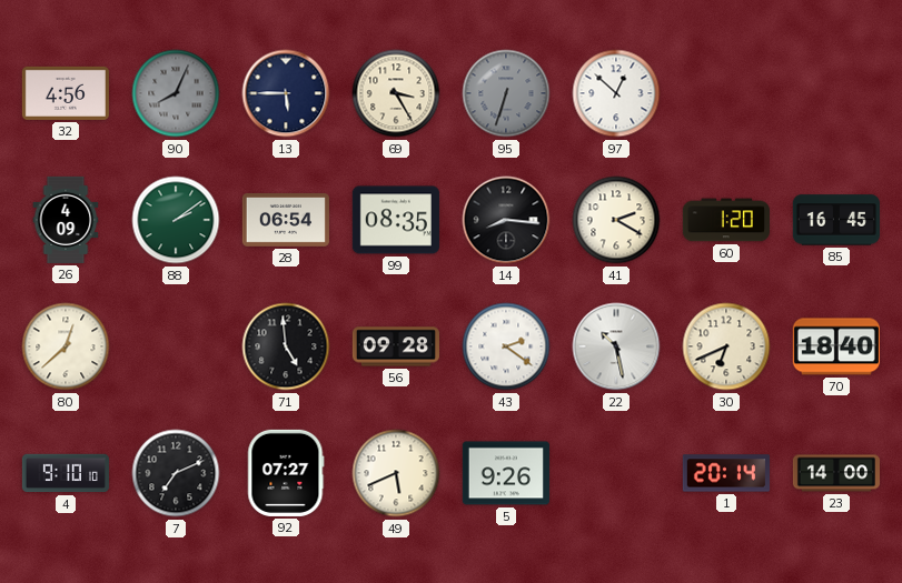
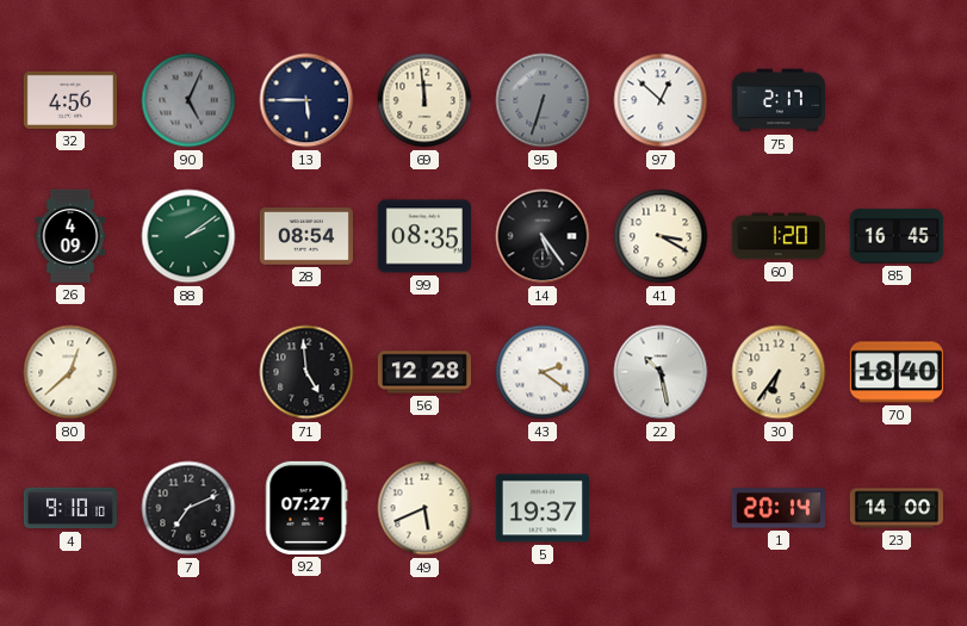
90: 8:04 -> 5:04
69: 3:25 -> 11:59
75: none -> 2:17
28: 06:54 -> 08:54
14: 8:16 -> 5:24
41: 2:20 -> 3:20
56: 09:28 -> 12:28
30: 6:41 -> 6:36
5: 9:26 -> 19:37
